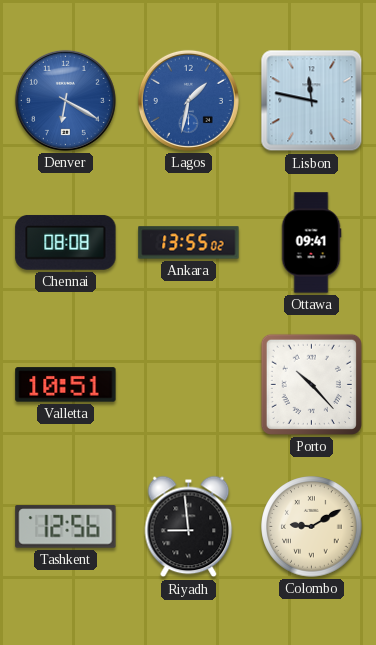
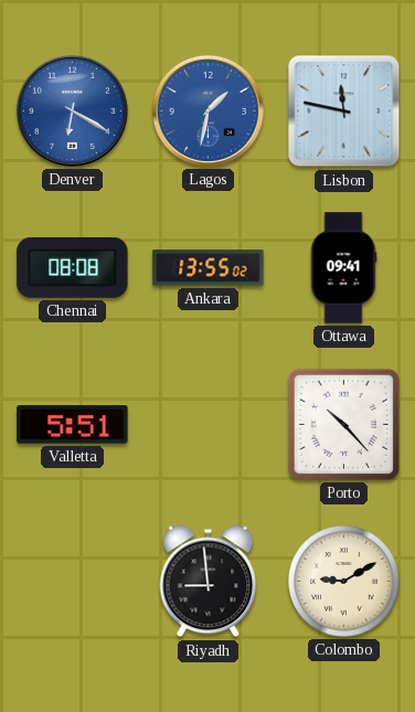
Valletta: 10:51 -> 5:51
Tashkent: 12:56 -> none
